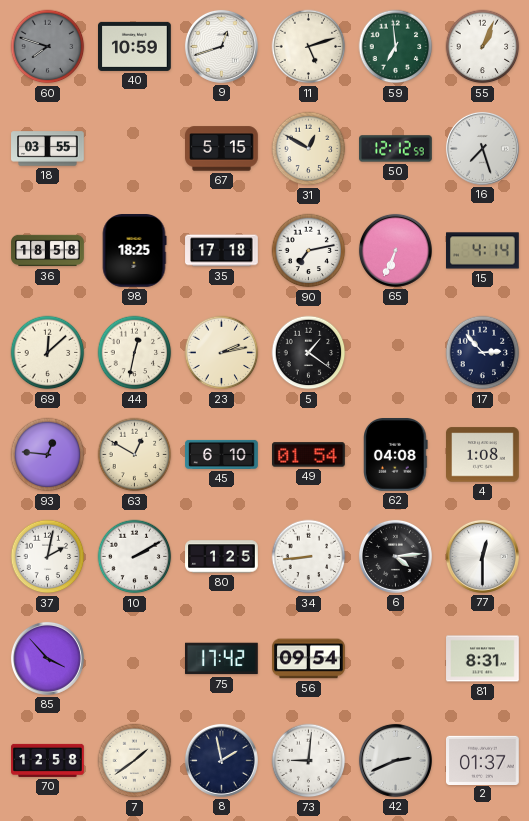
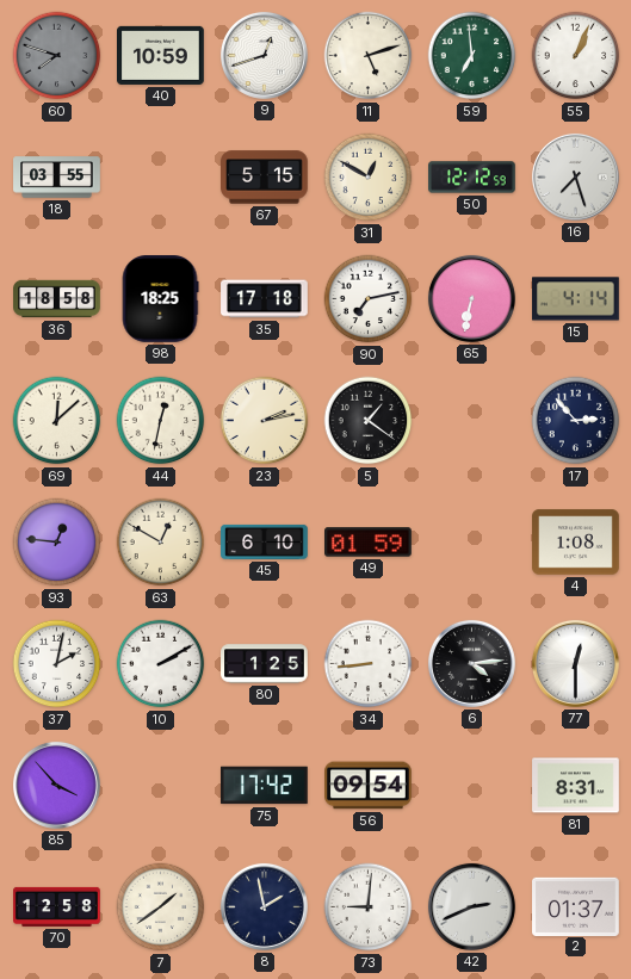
65: 6:34 -> 6:32
49: 01:54 -> 01:59
62: 04:08 -> none
